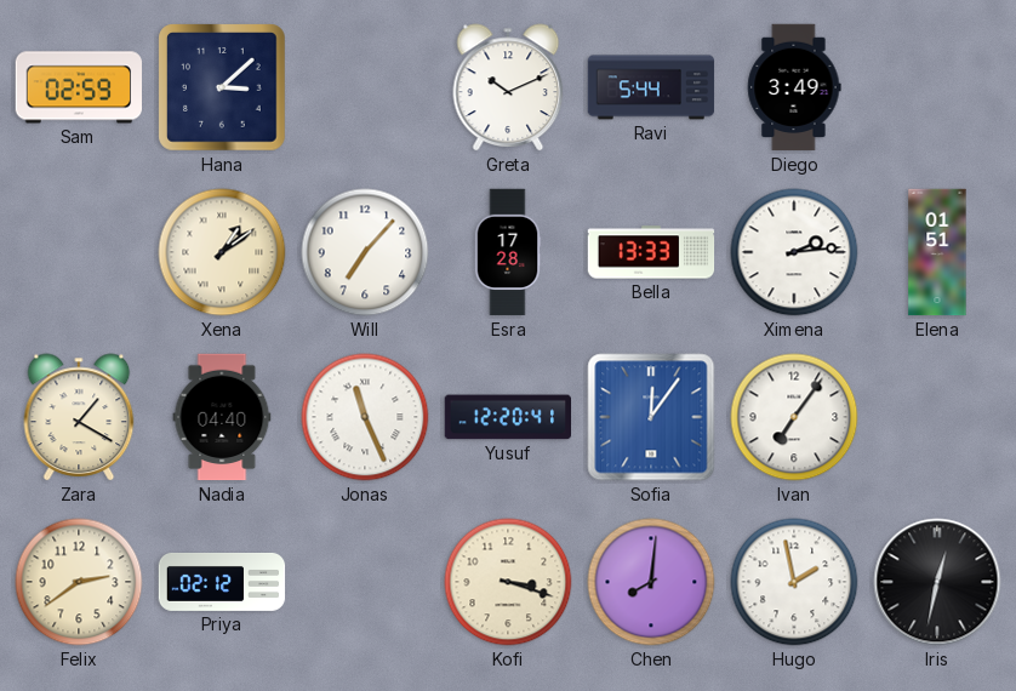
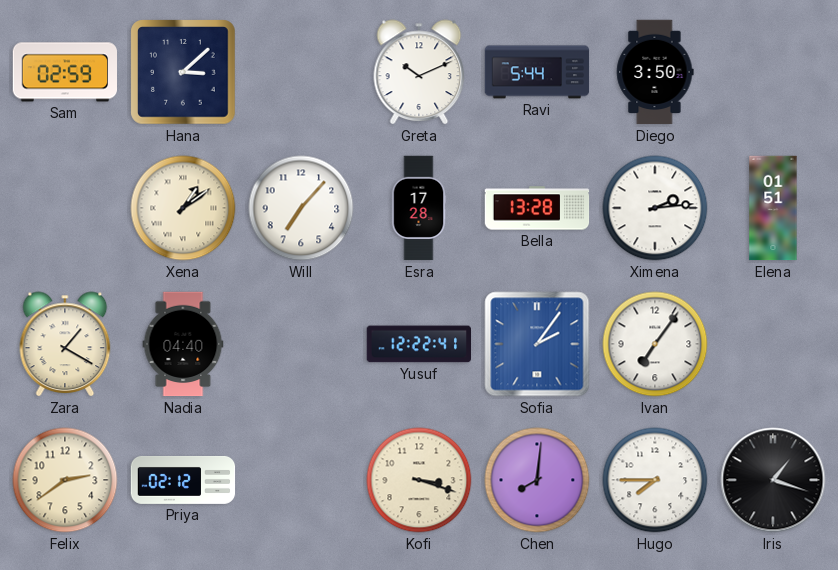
Diego: 3:49 -> 3:50
Bella: 13:33 -> 13:28
Jonas: 11:26 -> none
Yusuf: 12:20 -> 12:22
Sofia: 12:06 -> 2:06
Hugo: 1:58 -> 7:45
Iris: 12:32 -> 1:18
